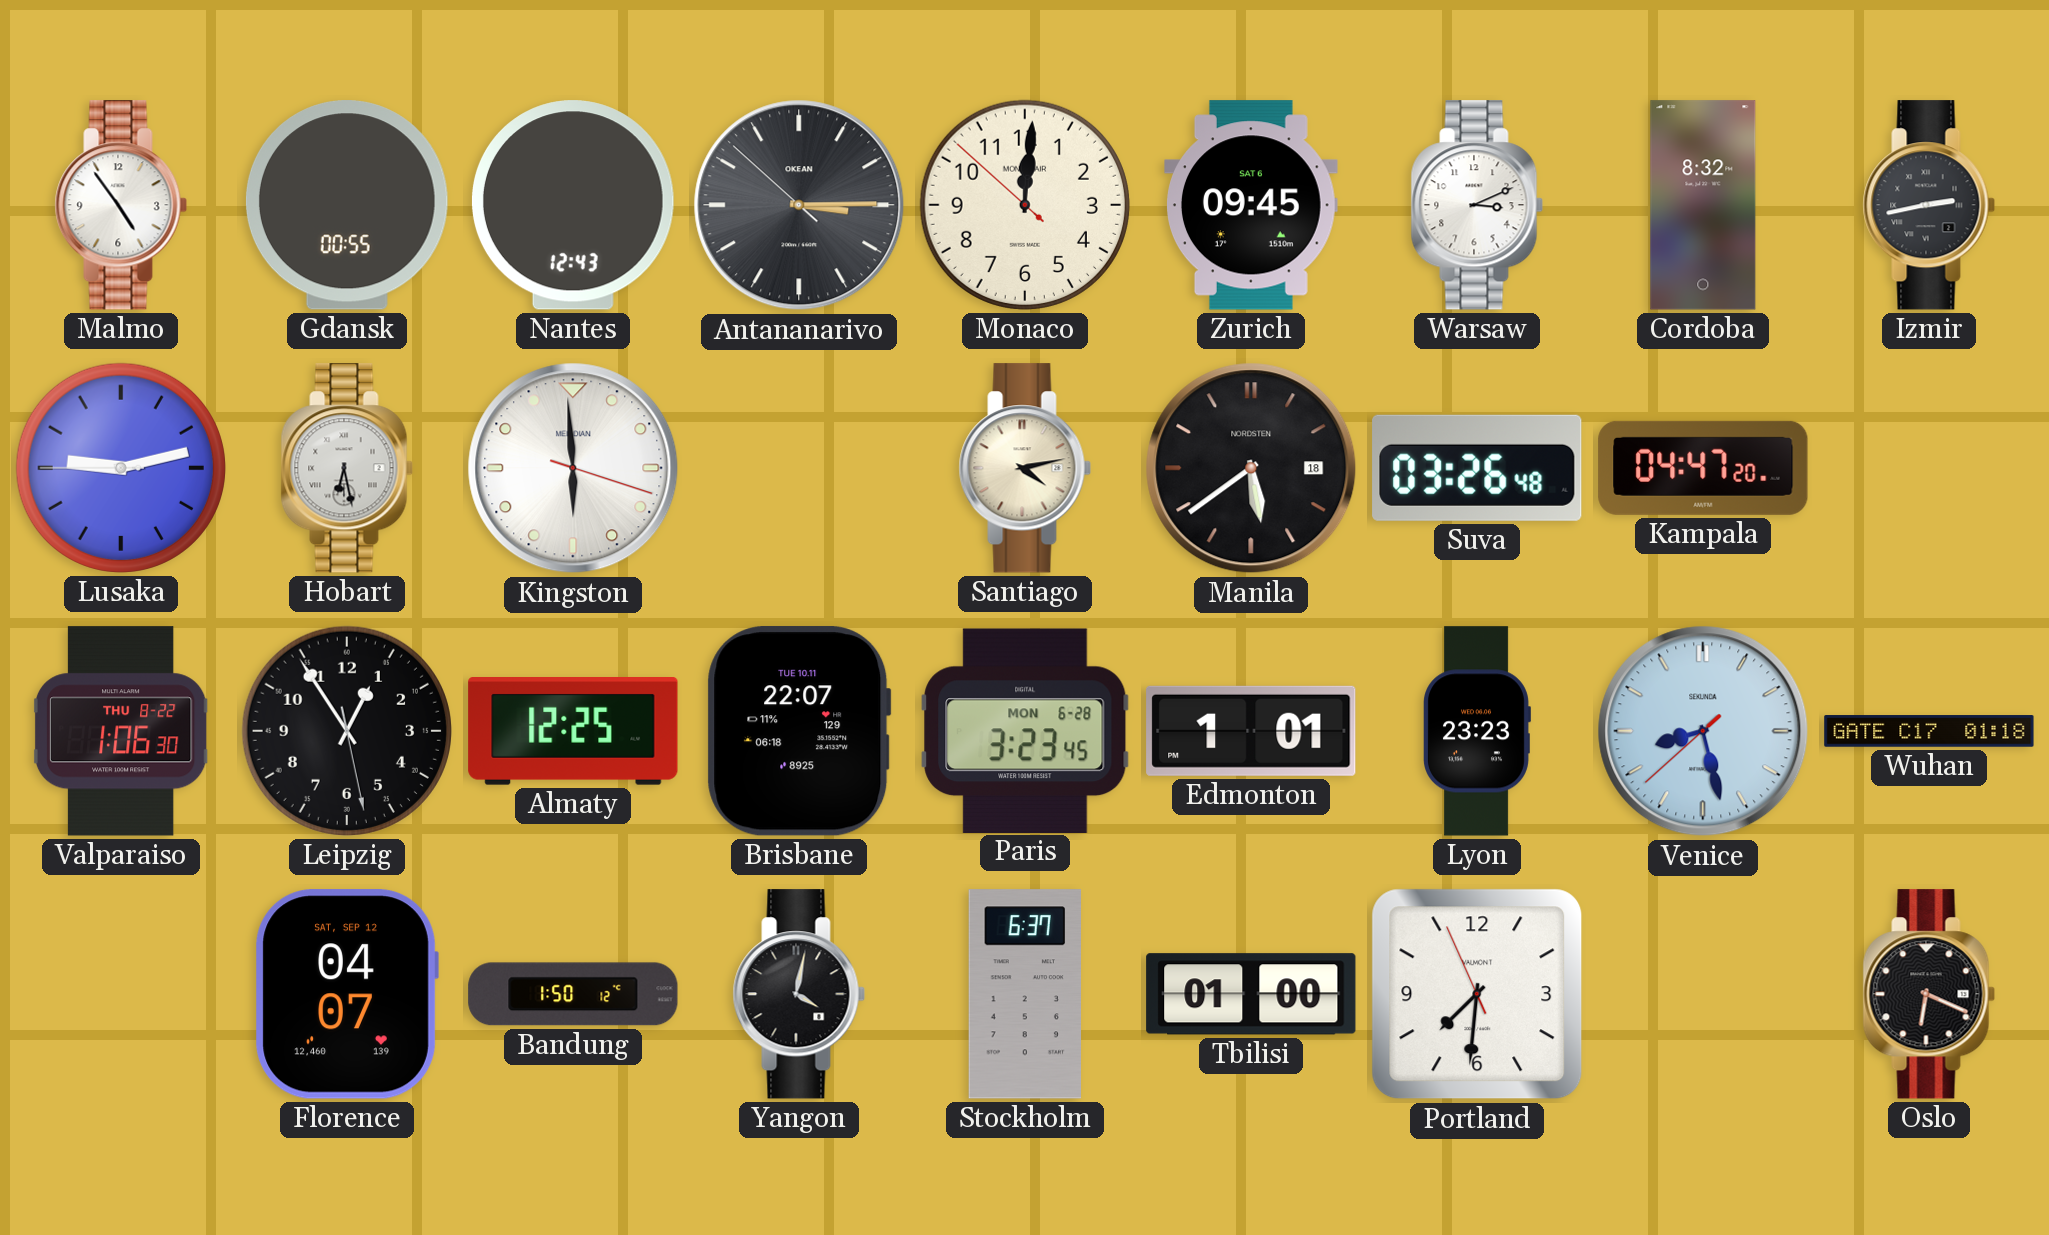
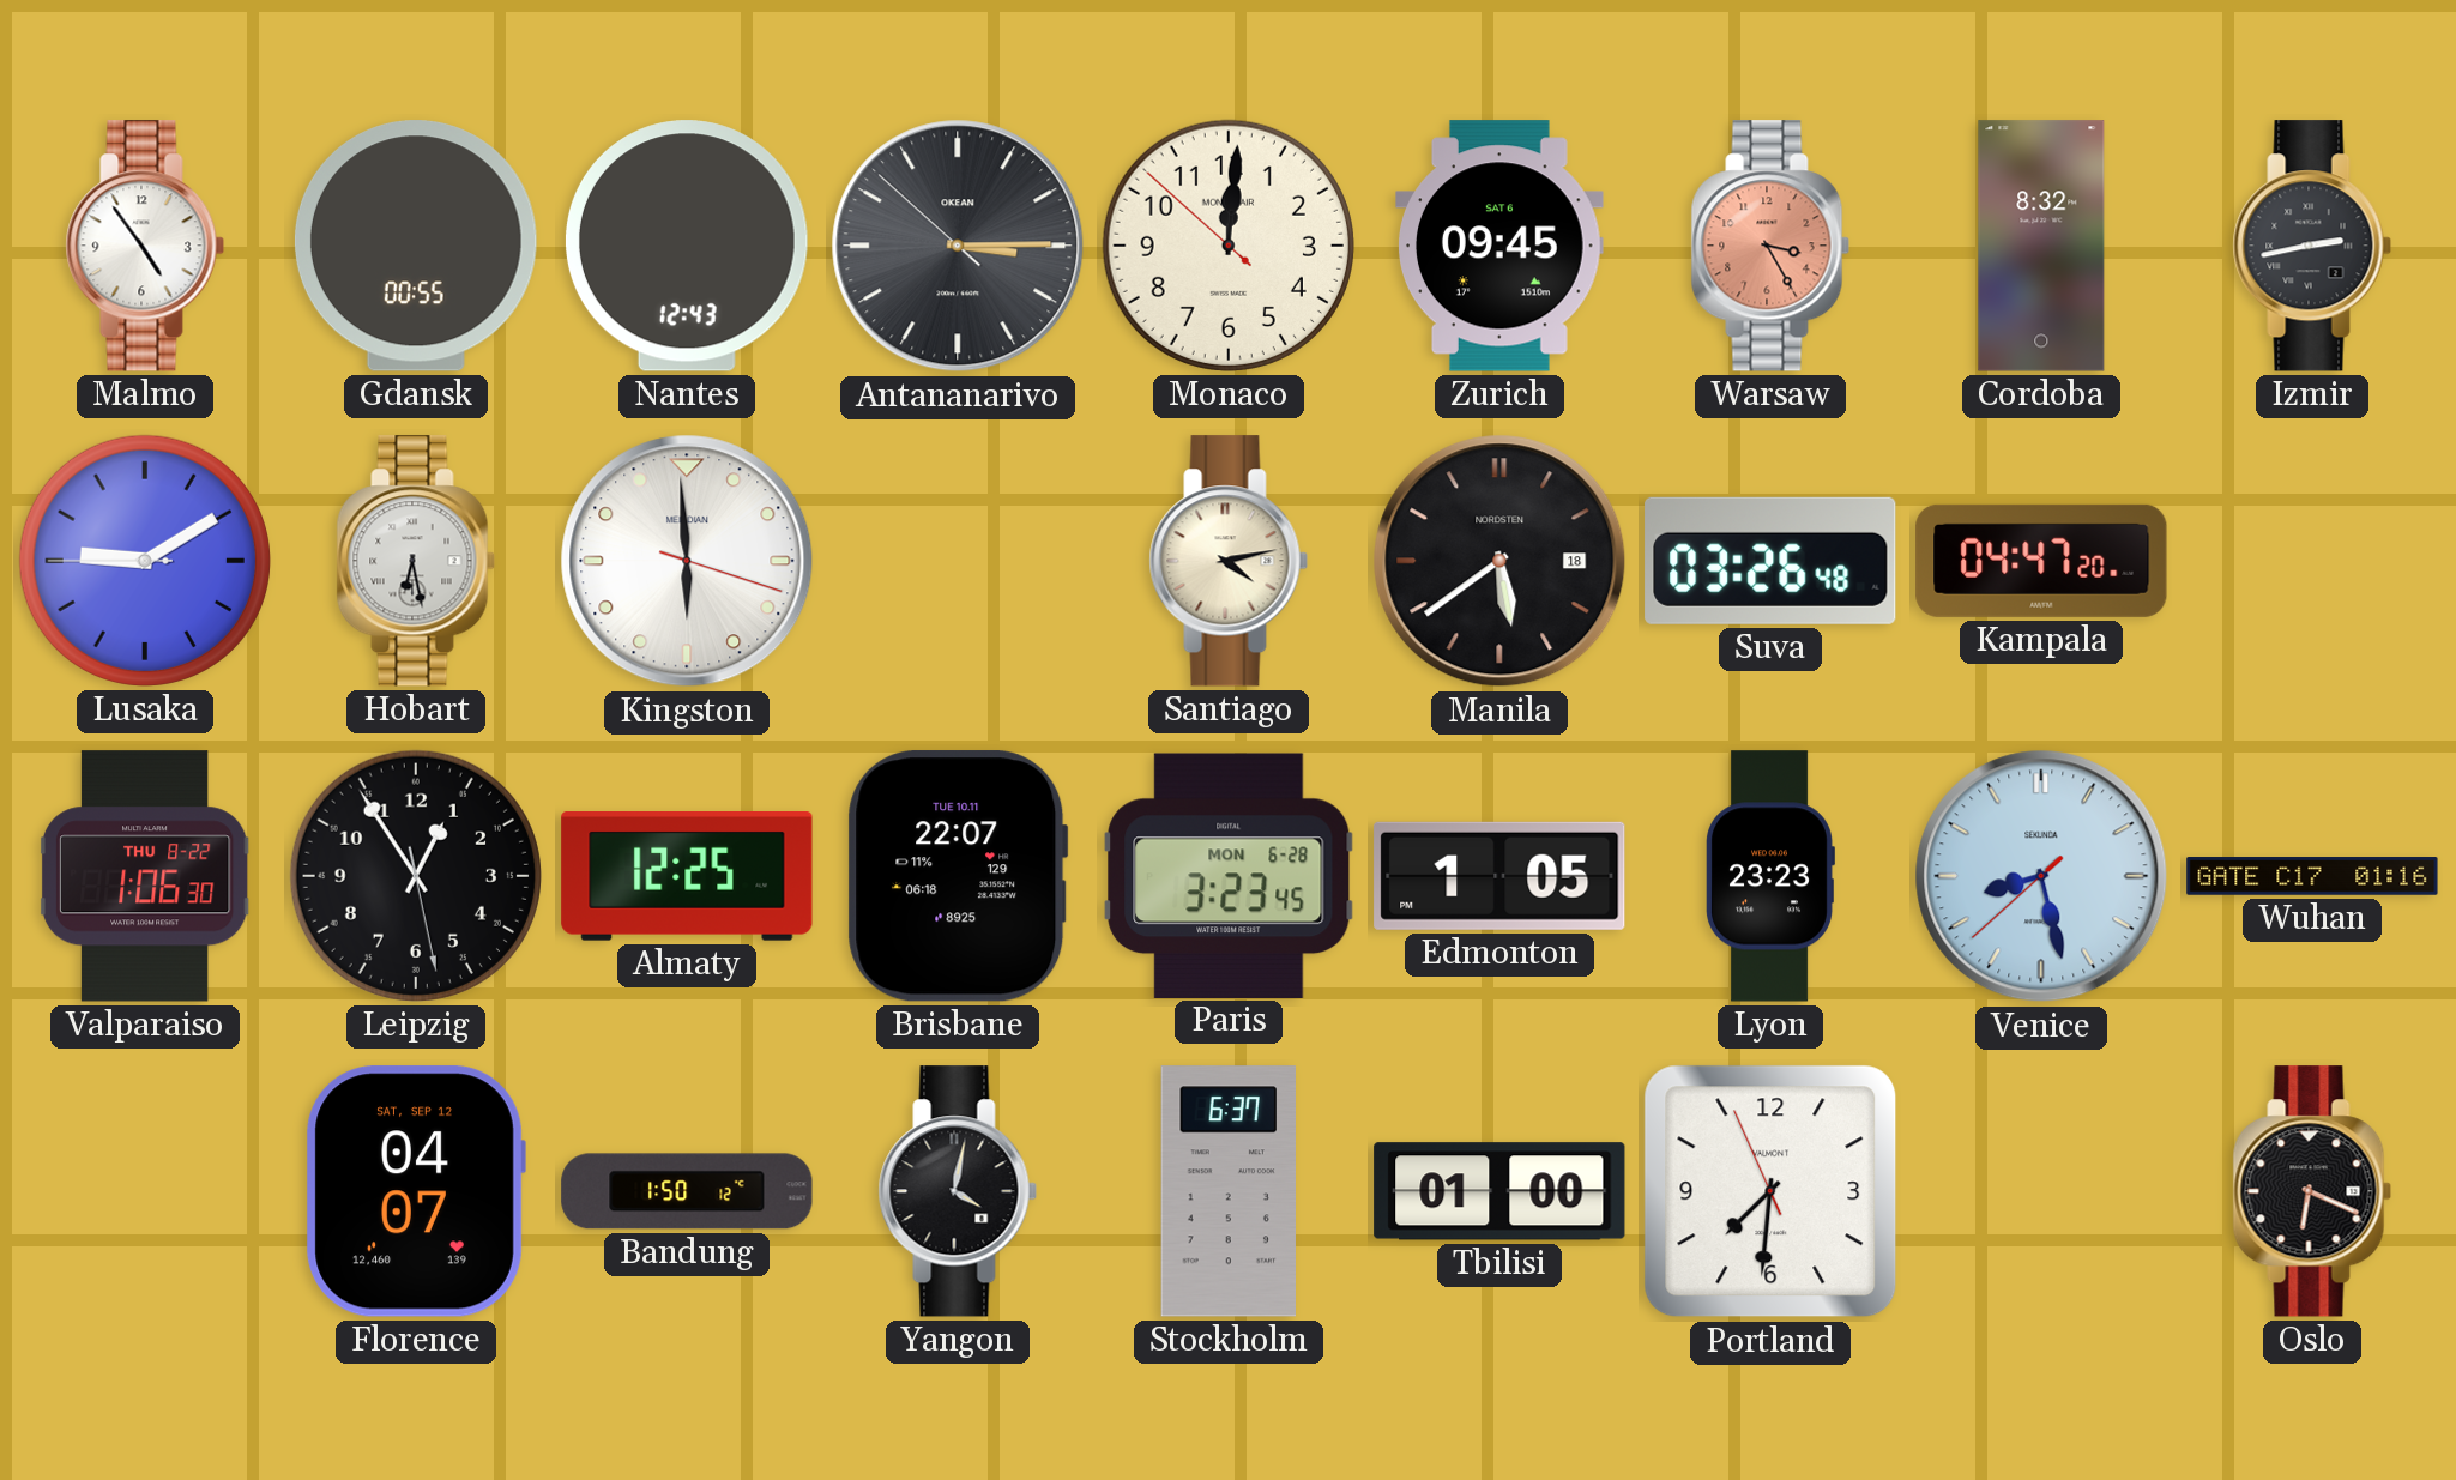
Warsaw: 3:11 -> 3:25
Warsaw dial: white -> salmon
Lusaka: 9:12 -> 9:09
Edmonton: 1:01 -> 1:05
Wuhan: 01:18 -> 01:16
